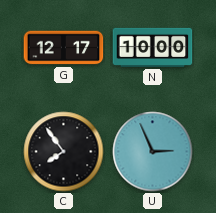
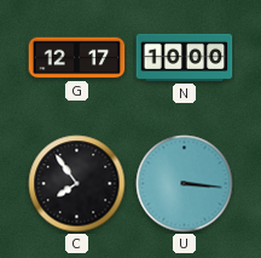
U: 2:56 -> 3:16
